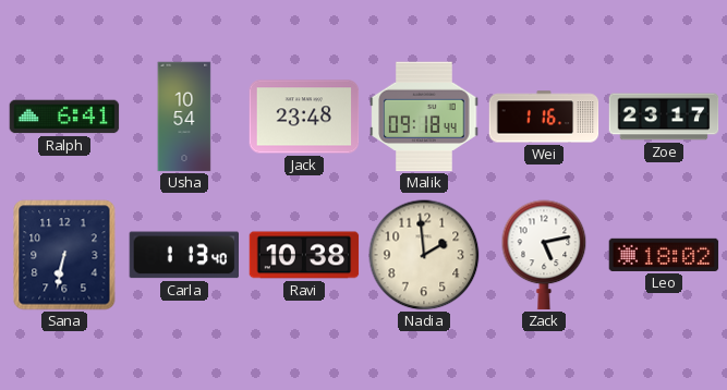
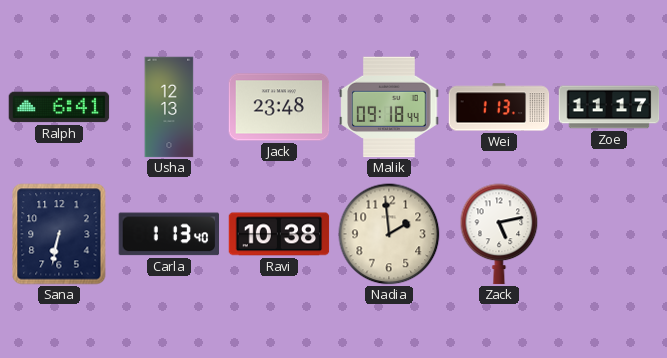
Usha: 10:54 -> 12:13
Wei: 1:16 -> 1:13
Zoe: 23:17 -> 11:17
Leo: 18:02 -> none
